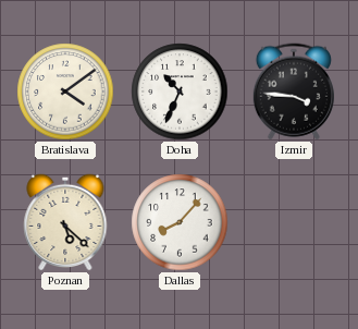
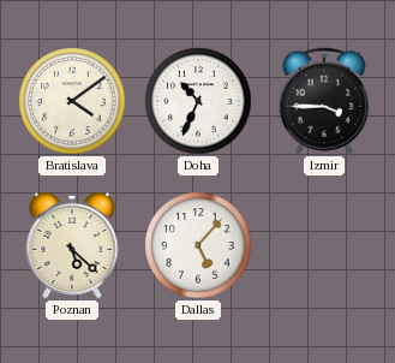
Izmir: 3:46 -> 3:45
Dallas: 8:07 -> 5:07
